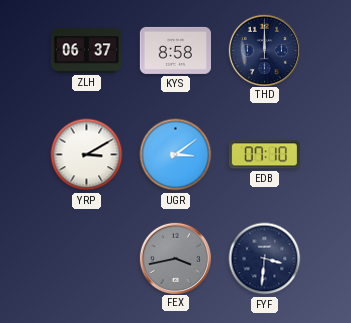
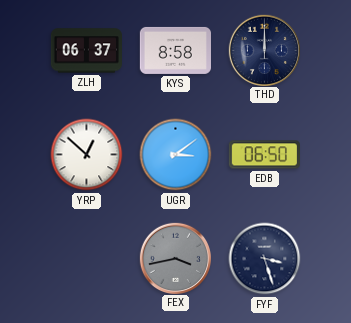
YRP: 3:10 -> 12:52
EDB: 07:10 -> 06:50
FYF: 3:31 -> 3:27
